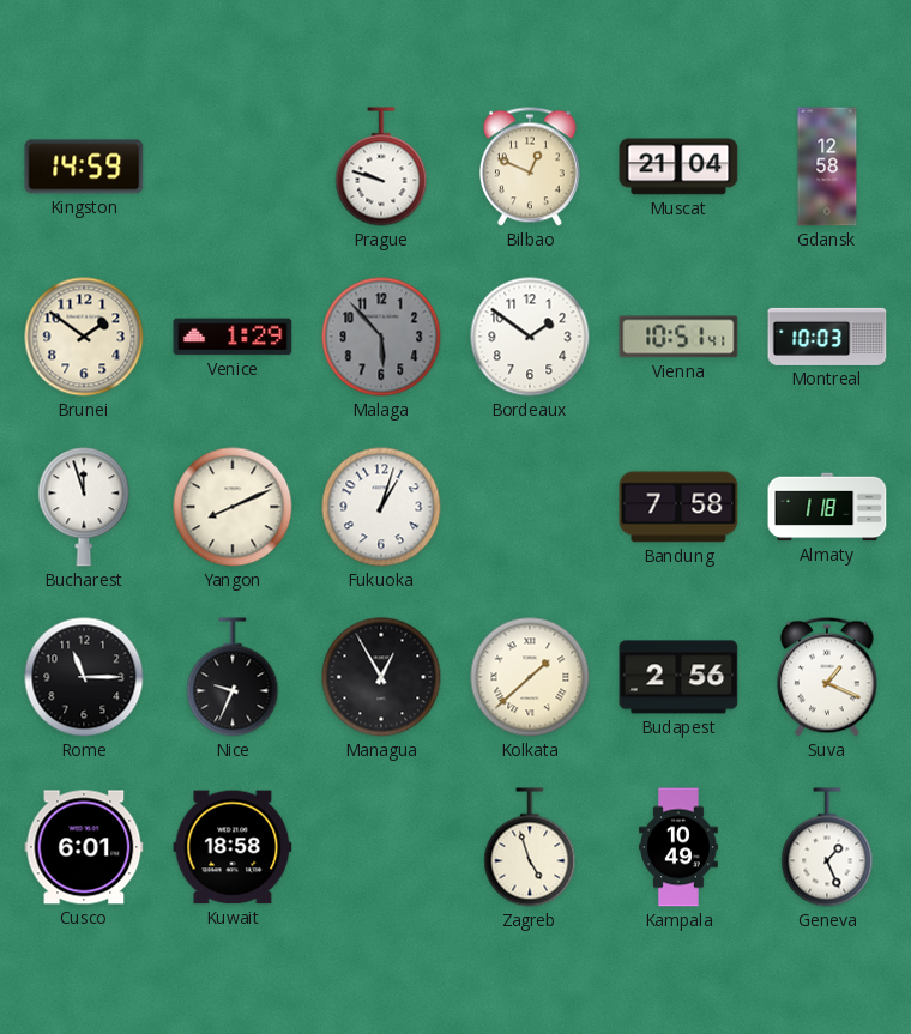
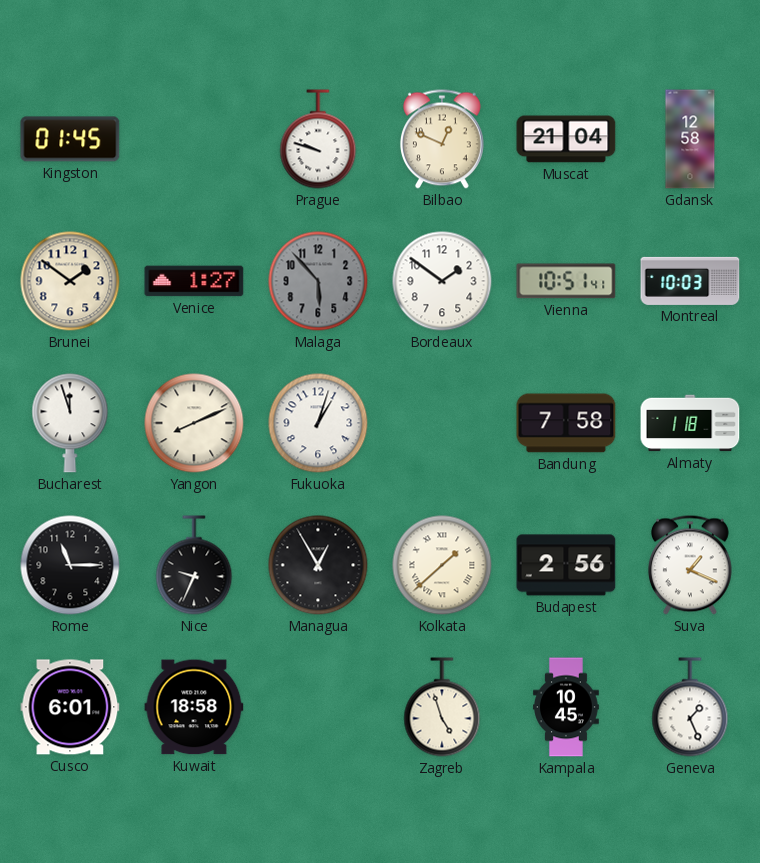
Kingston: 14:59 -> 01:45
Venice: 1:29 -> 1:27
Kampala: 10:49 -> 10:45
